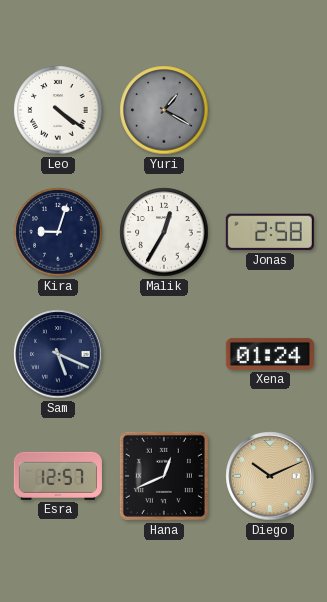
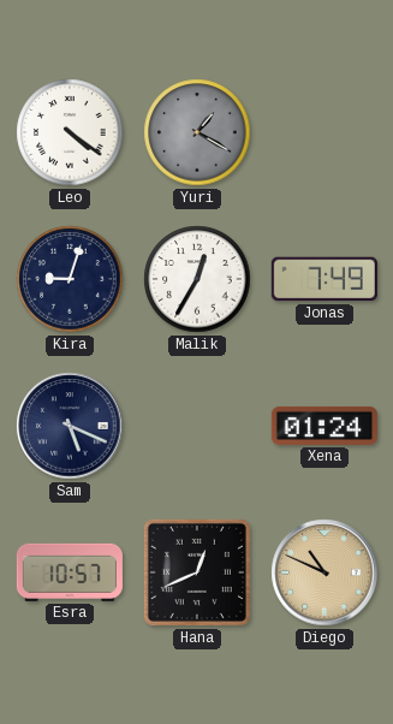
Jonas: 2:58 -> 7:49
Esra: 12:57 -> 10:57
Diego: 10:11 -> 10:49
